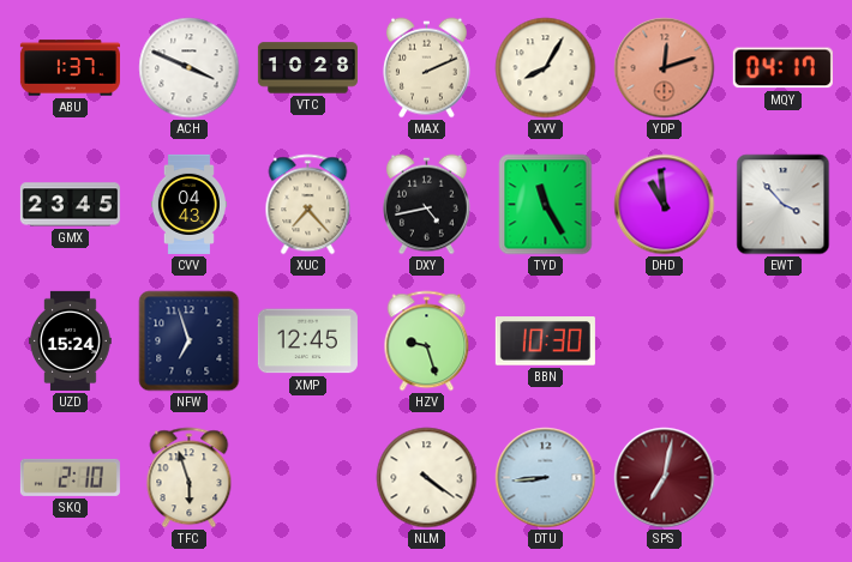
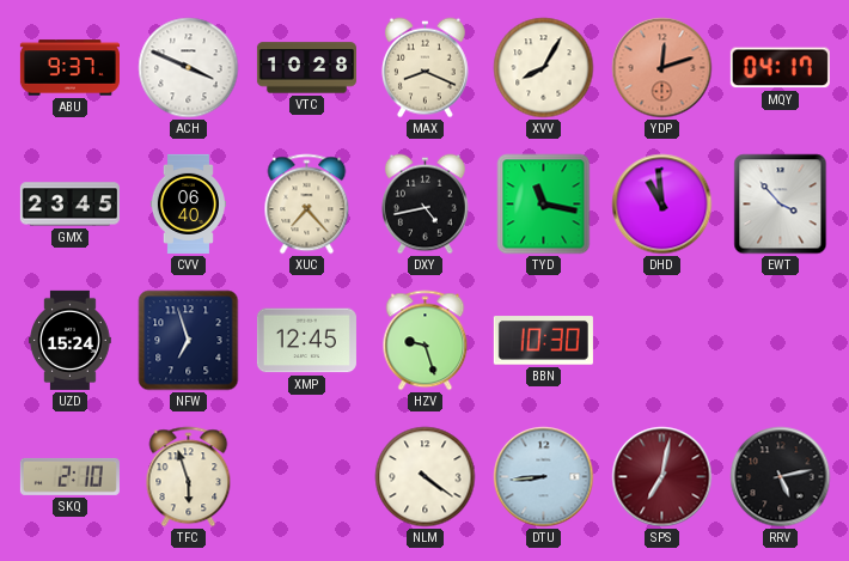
ABU: 1:37 -> 9:37
MAX: 2:11 -> 8:19
CVV: 04:43 -> 06:40
TYD: 11:25 -> 11:17
RRV: none -> 5:13
